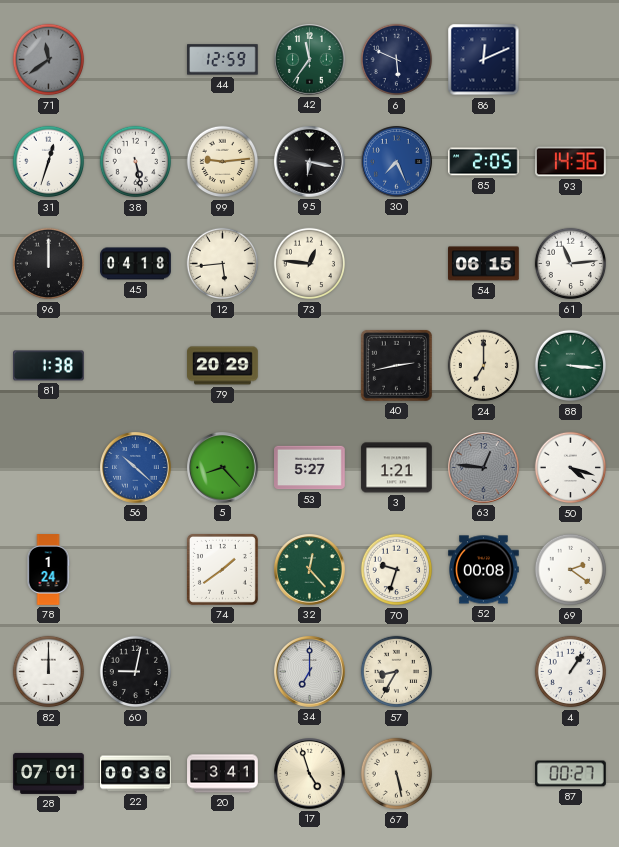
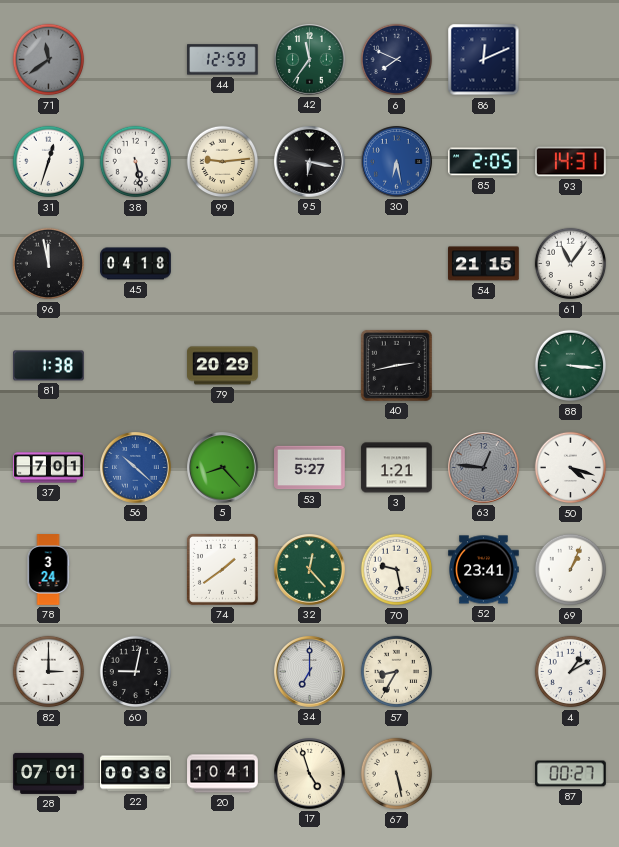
6: 5:49 -> 7:49
30: 7:26 -> 6:28
93: 14:36 -> 14:31
96: 12:00 -> 11:58
12: 5:44 -> none
73: 12:46 -> none
54: 06:15 -> 21:15
61: 11:14 -> 11:06
24: 7:00 -> none
37: none -> 7:01
78: 1:24 -> 3:24
70: 9:33 -> 9:28
52: 00:08 -> 23:41
69: 2:21 -> 1:04
82: 12:00 -> 3:00
4: 1:06 -> 1:10
20: 3:41 -> 10:41
